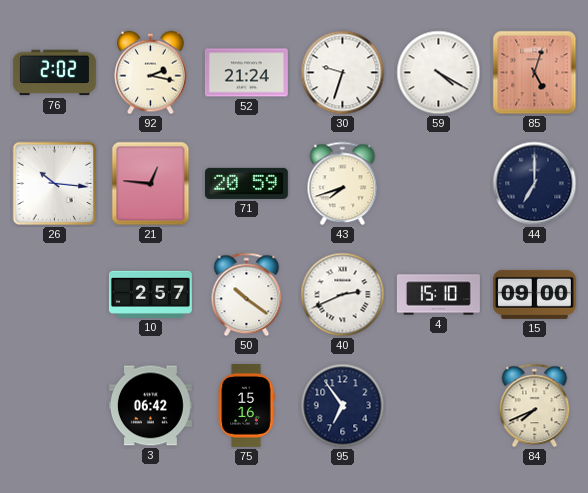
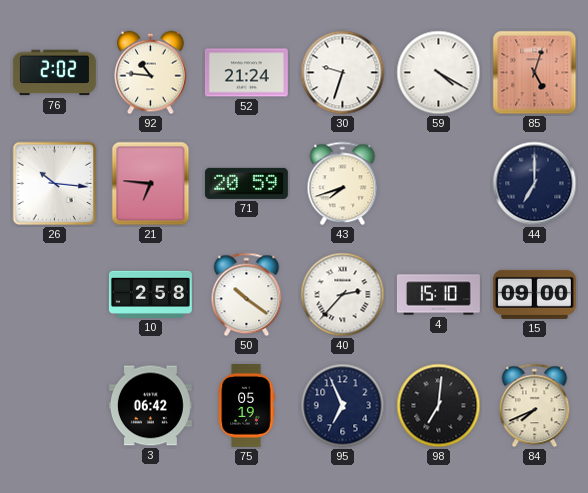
92: 2:17 -> 10:46
21: 12:46 -> 6:46
10: 2:57 -> 2:58
40: 2:41 -> 2:37
75: 15:16 -> 05:19
95: 6:54 -> 6:56
98: none -> 7:01
